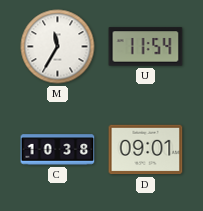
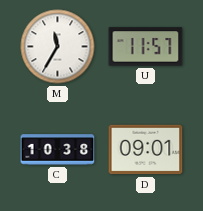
U: 11:54 -> 11:57
